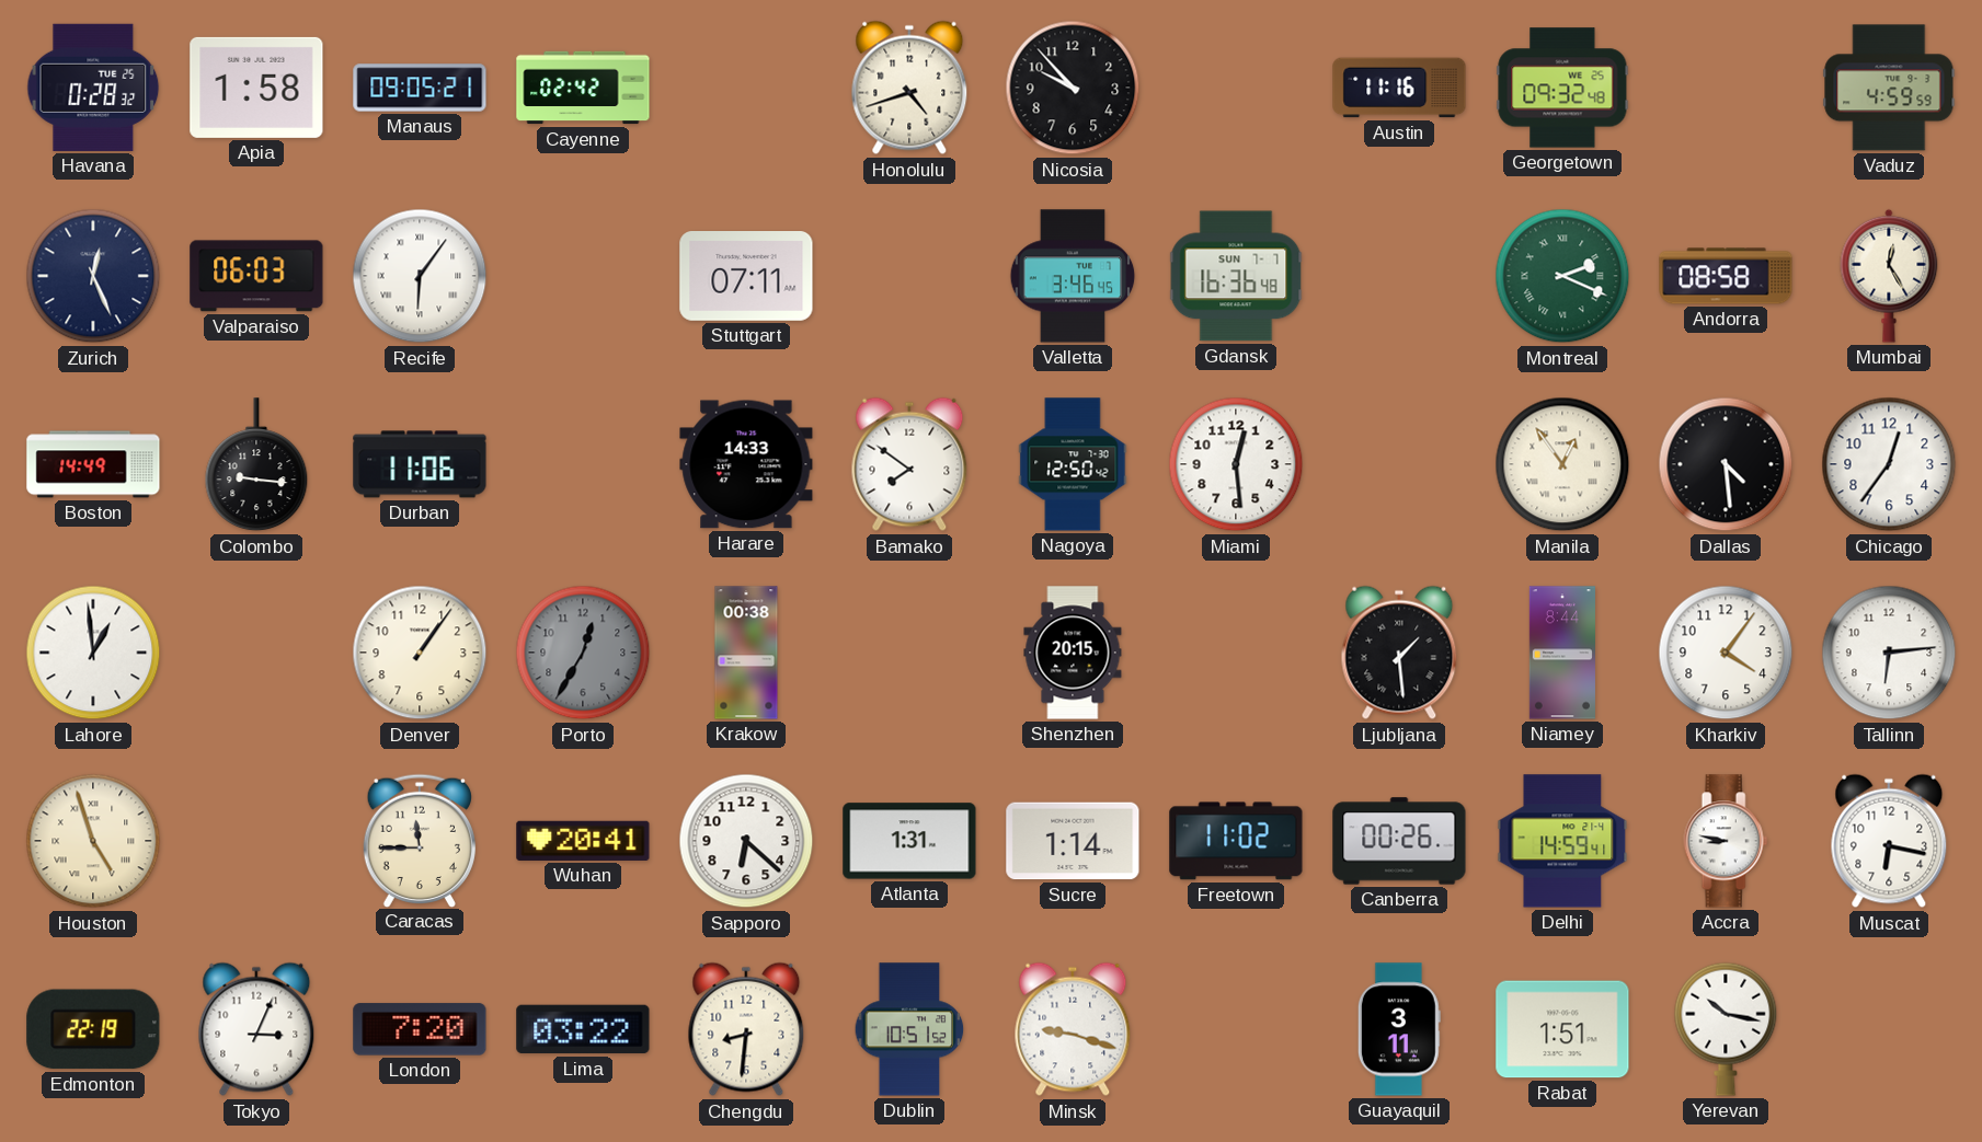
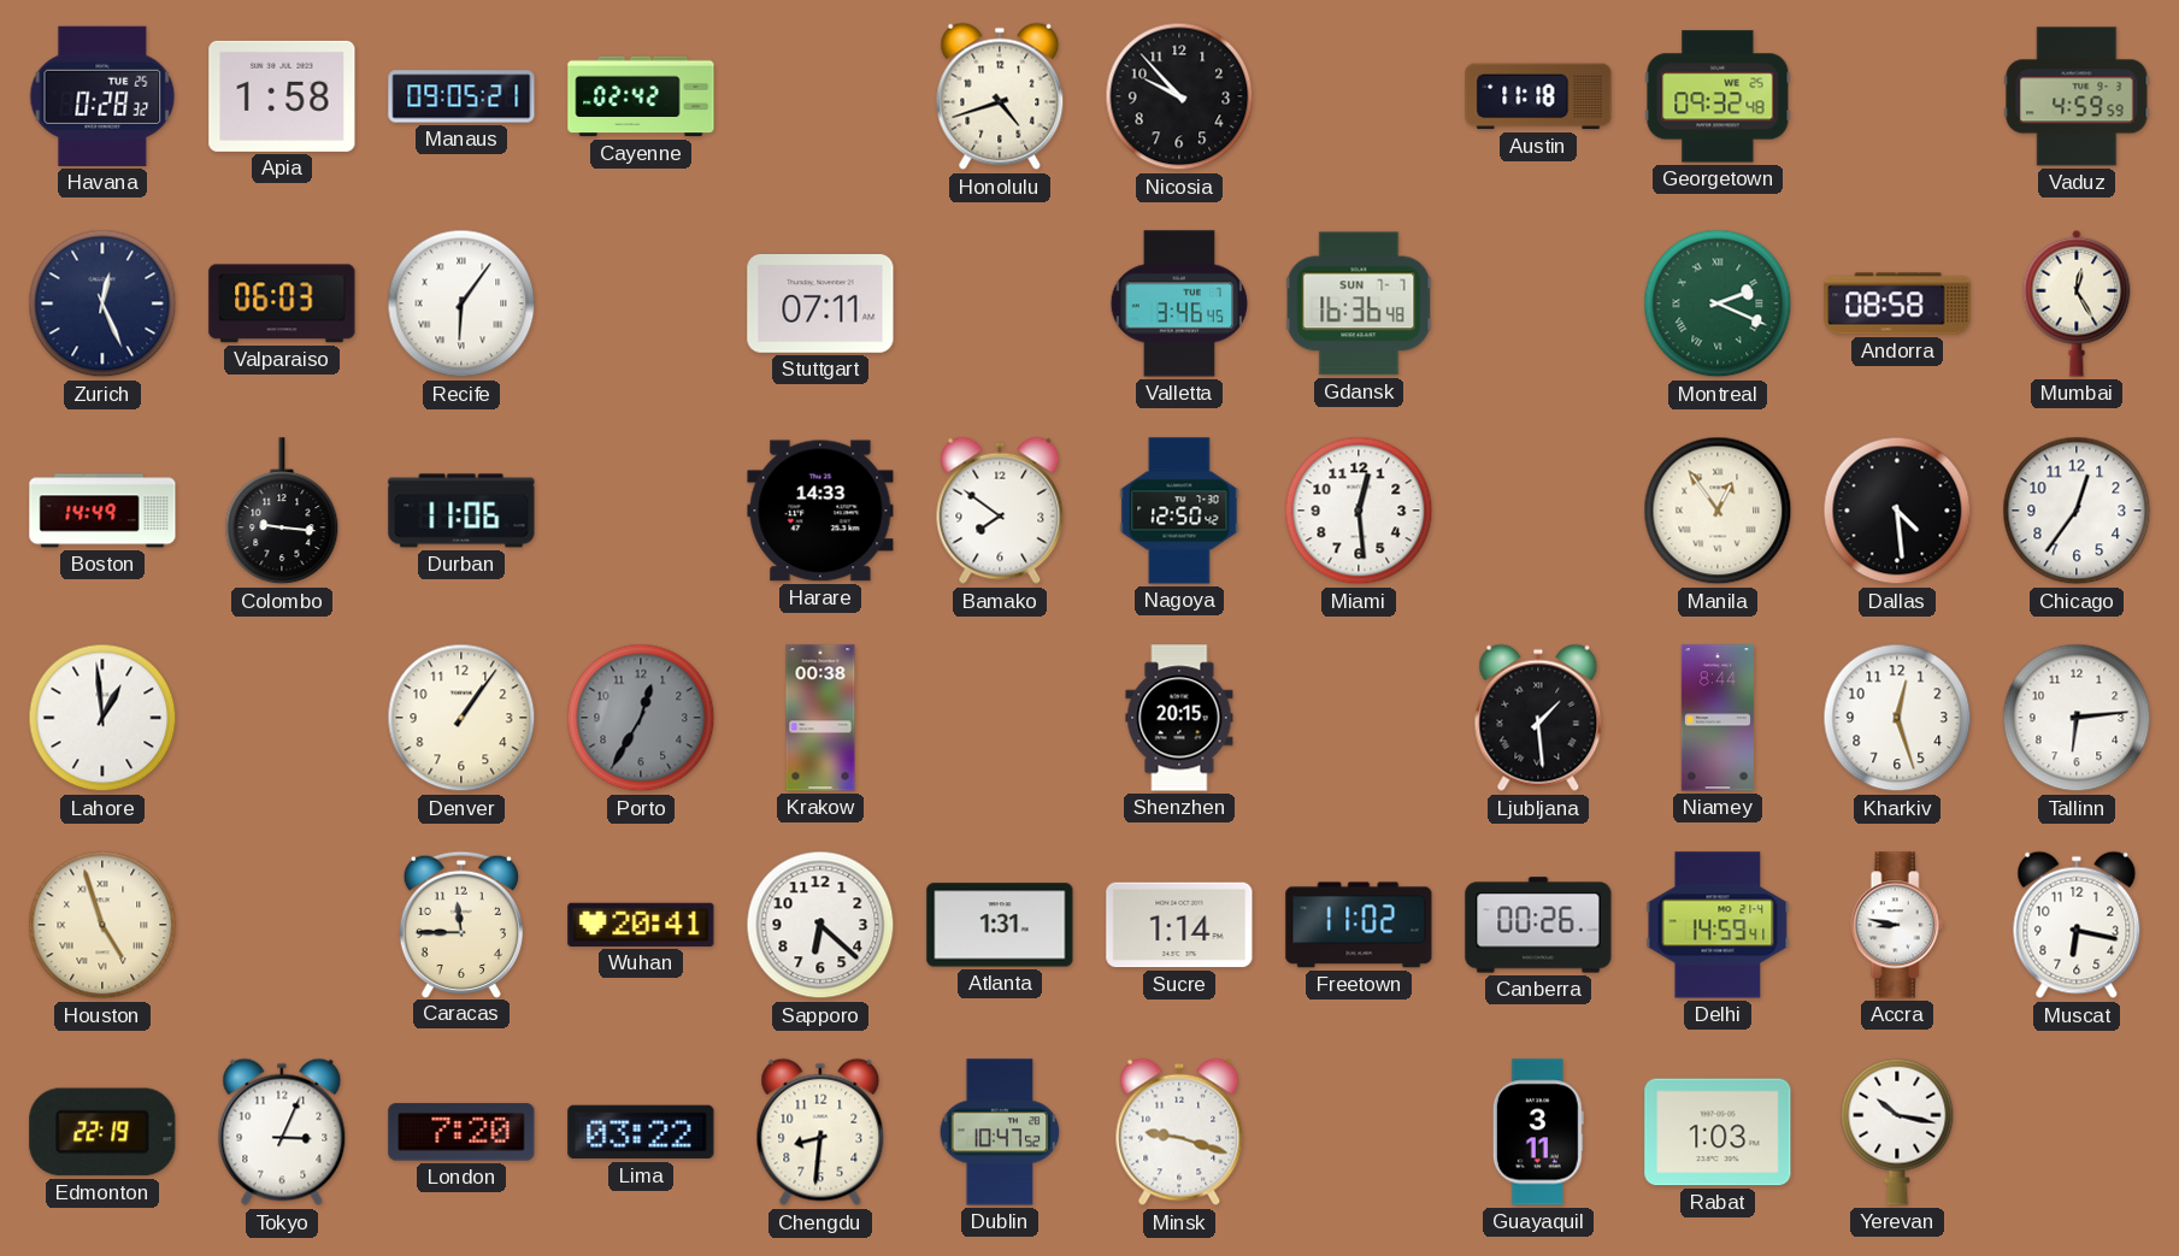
Austin: 11:16 -> 11:18
Kharkiv: 4:06 -> 12:27
Dublin: 10:51 -> 10:47
Rabat: 1:51 -> 1:03
